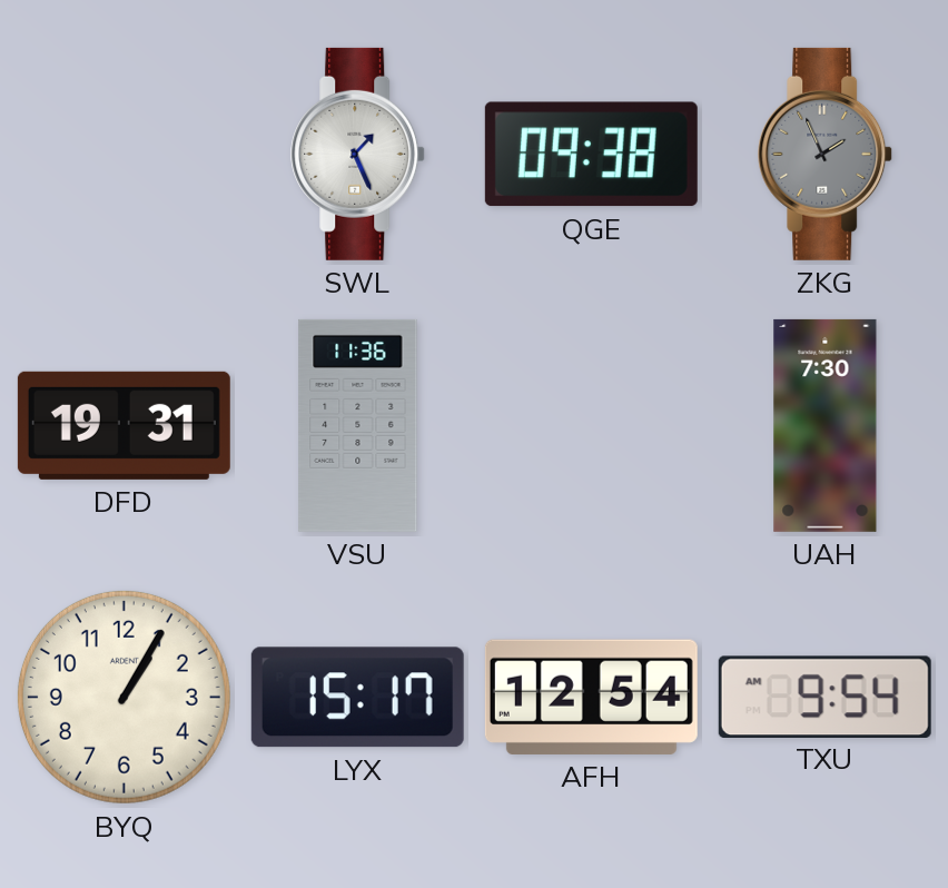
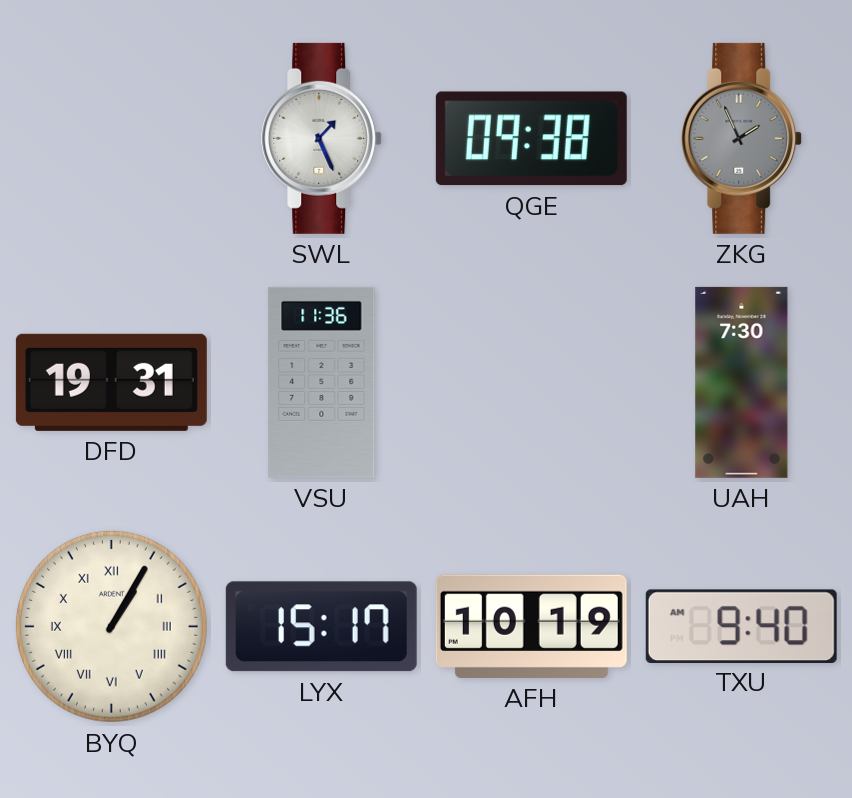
BYQ numerals: Arabic -> Roman
AFH: 12:54 -> 10:19
TXU: 9:54 -> 9:40
